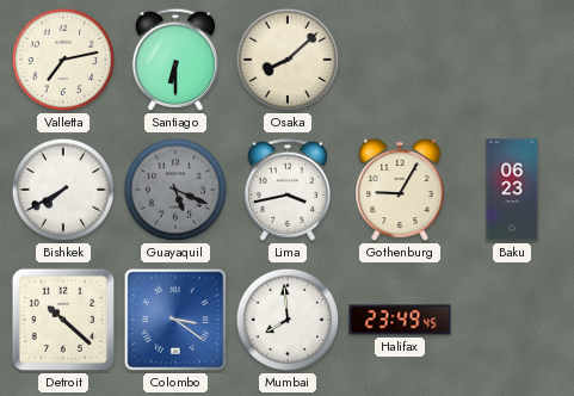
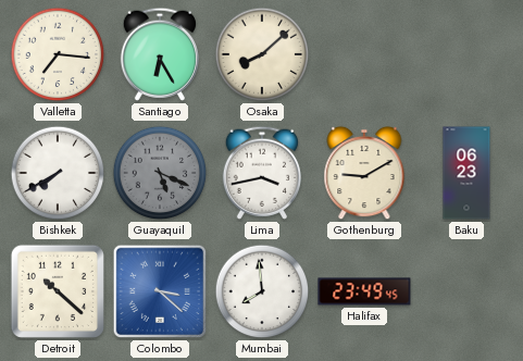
Valletta: 7:13 -> 7:16
Santiago: 6:30 -> 6:25
Gothenburg: 9:05 -> 9:10
Colombo: 3:21 -> 3:22
